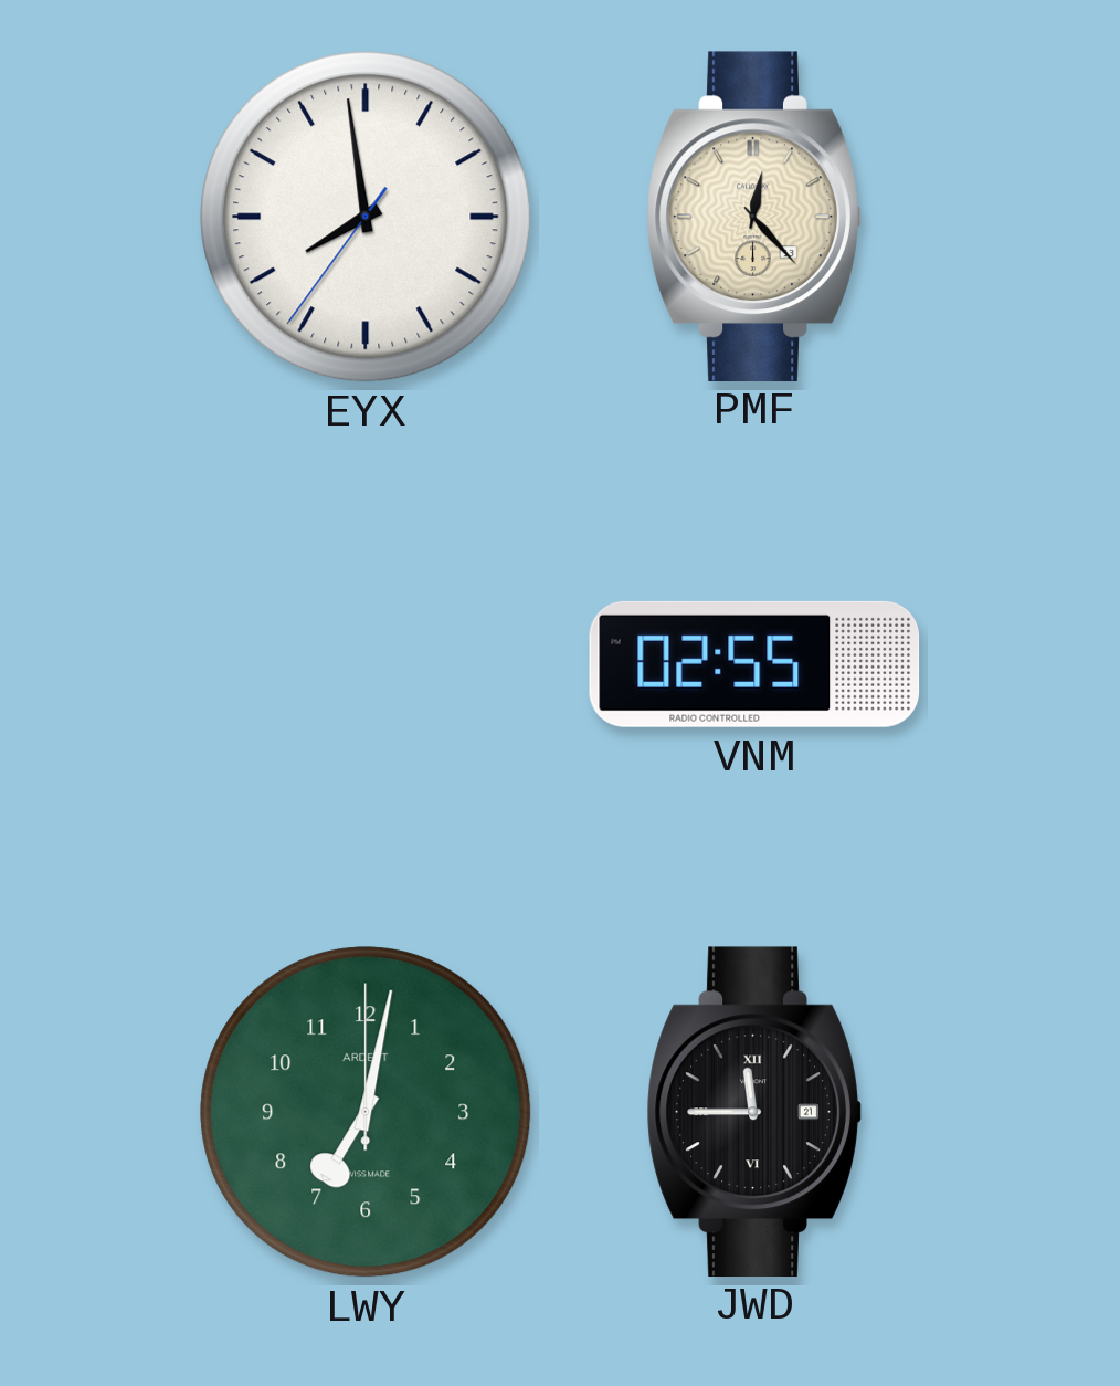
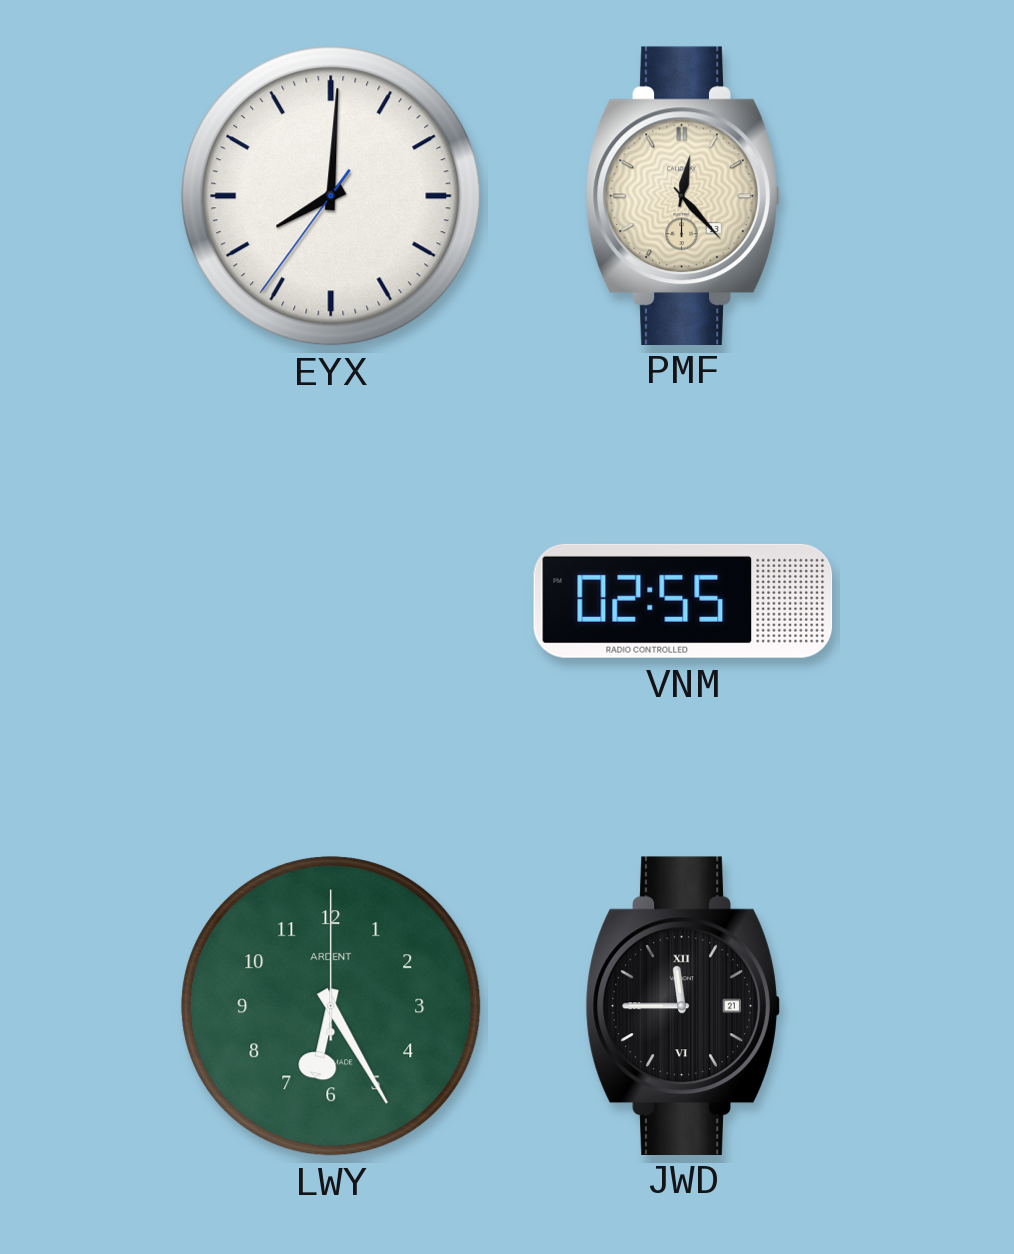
EYX: 7:58 -> 8:00
LWY: 7:02 -> 6:25
